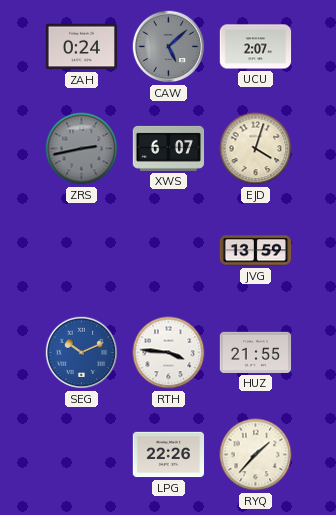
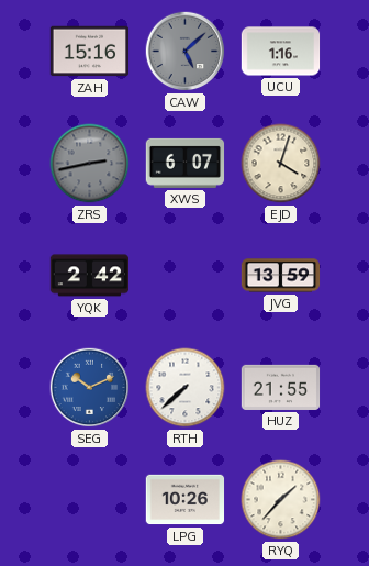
ZAH: 0:24 -> 15:16
UCU: 2:07 -> 1:16
YQK: none -> 2:42
RTH: 3:46 -> 7:38
LPG: 22:26 -> 10:26
